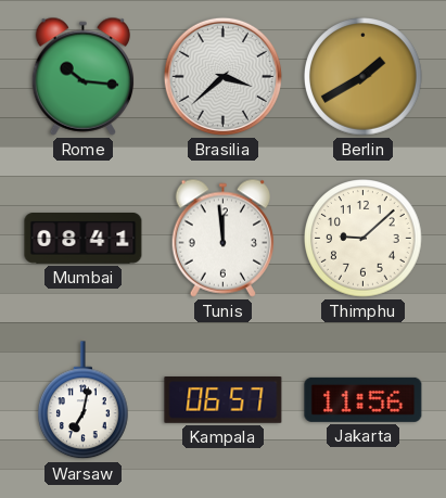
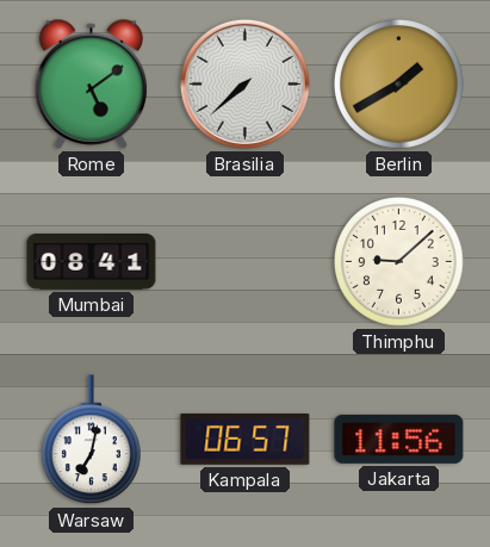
Rome: 10:16 -> 5:09
Brasilia: 3:38 -> 7:38
Tunis: 11:59 -> none
